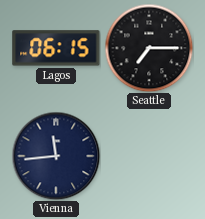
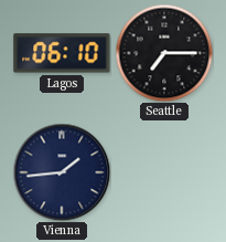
Lagos: 06:15 -> 06:10
Vienna: 11:44 -> 1:44
